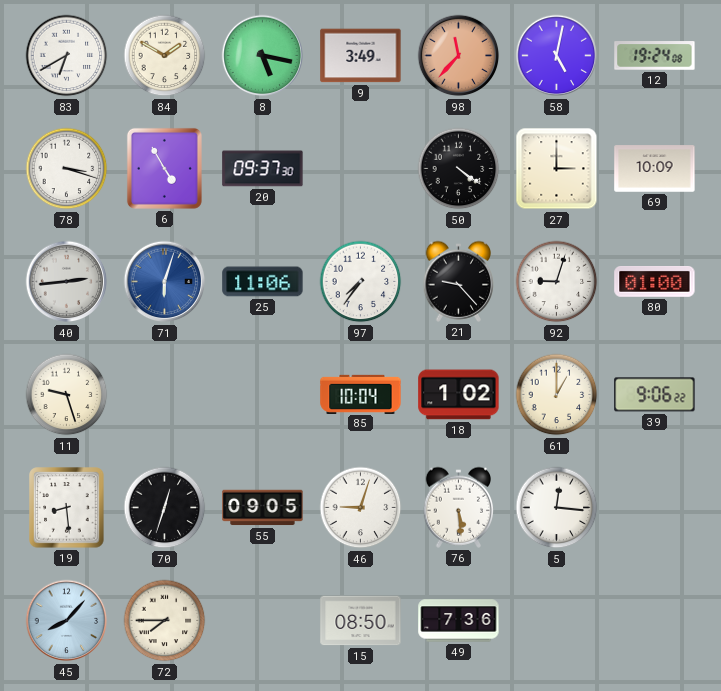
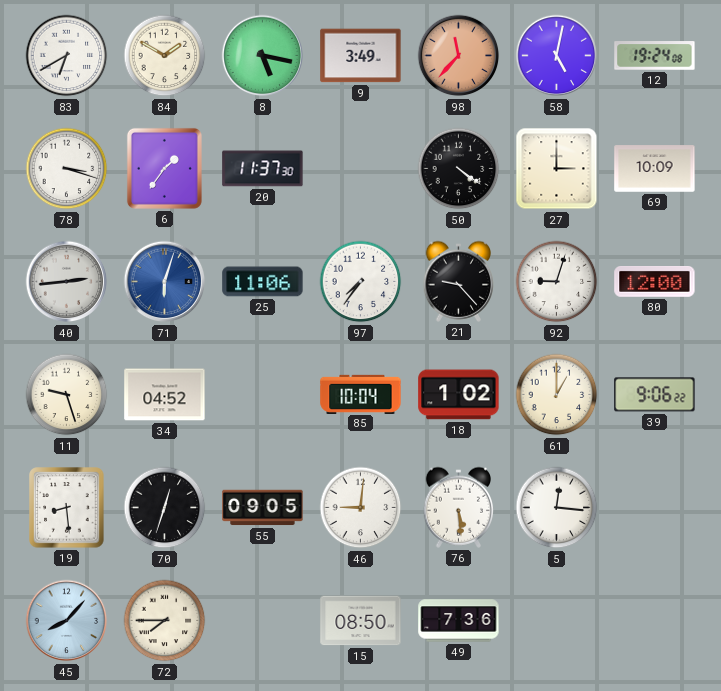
6: 4:55 -> 1:36
20: 09:37 -> 11:37
80: 01:00 -> 12:00
34: none -> 04:52
46: 9:03 -> 9:01
